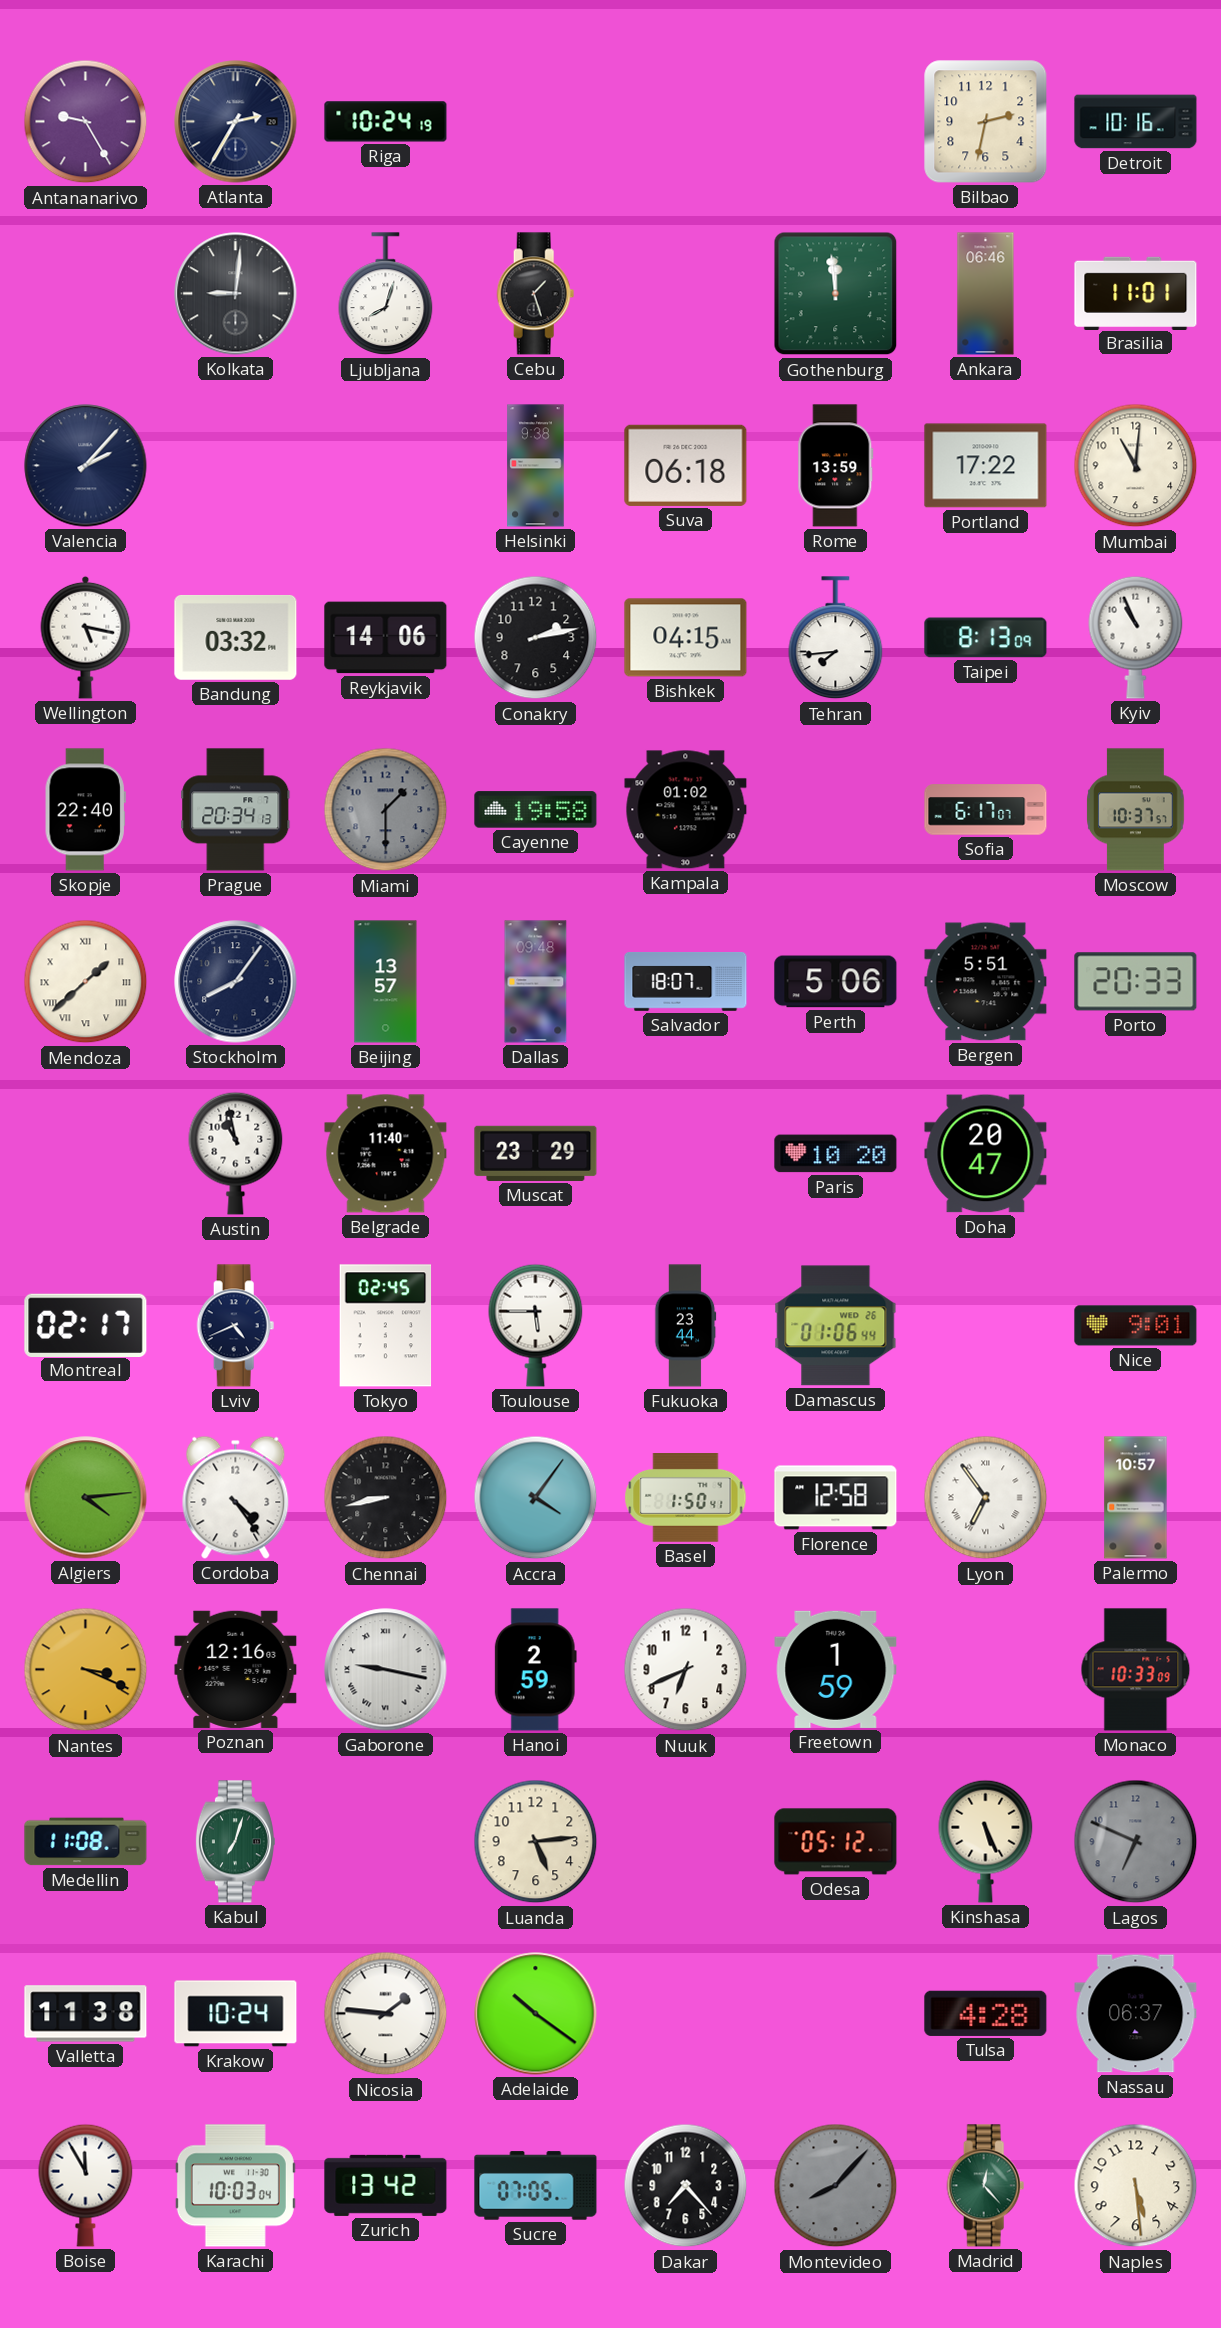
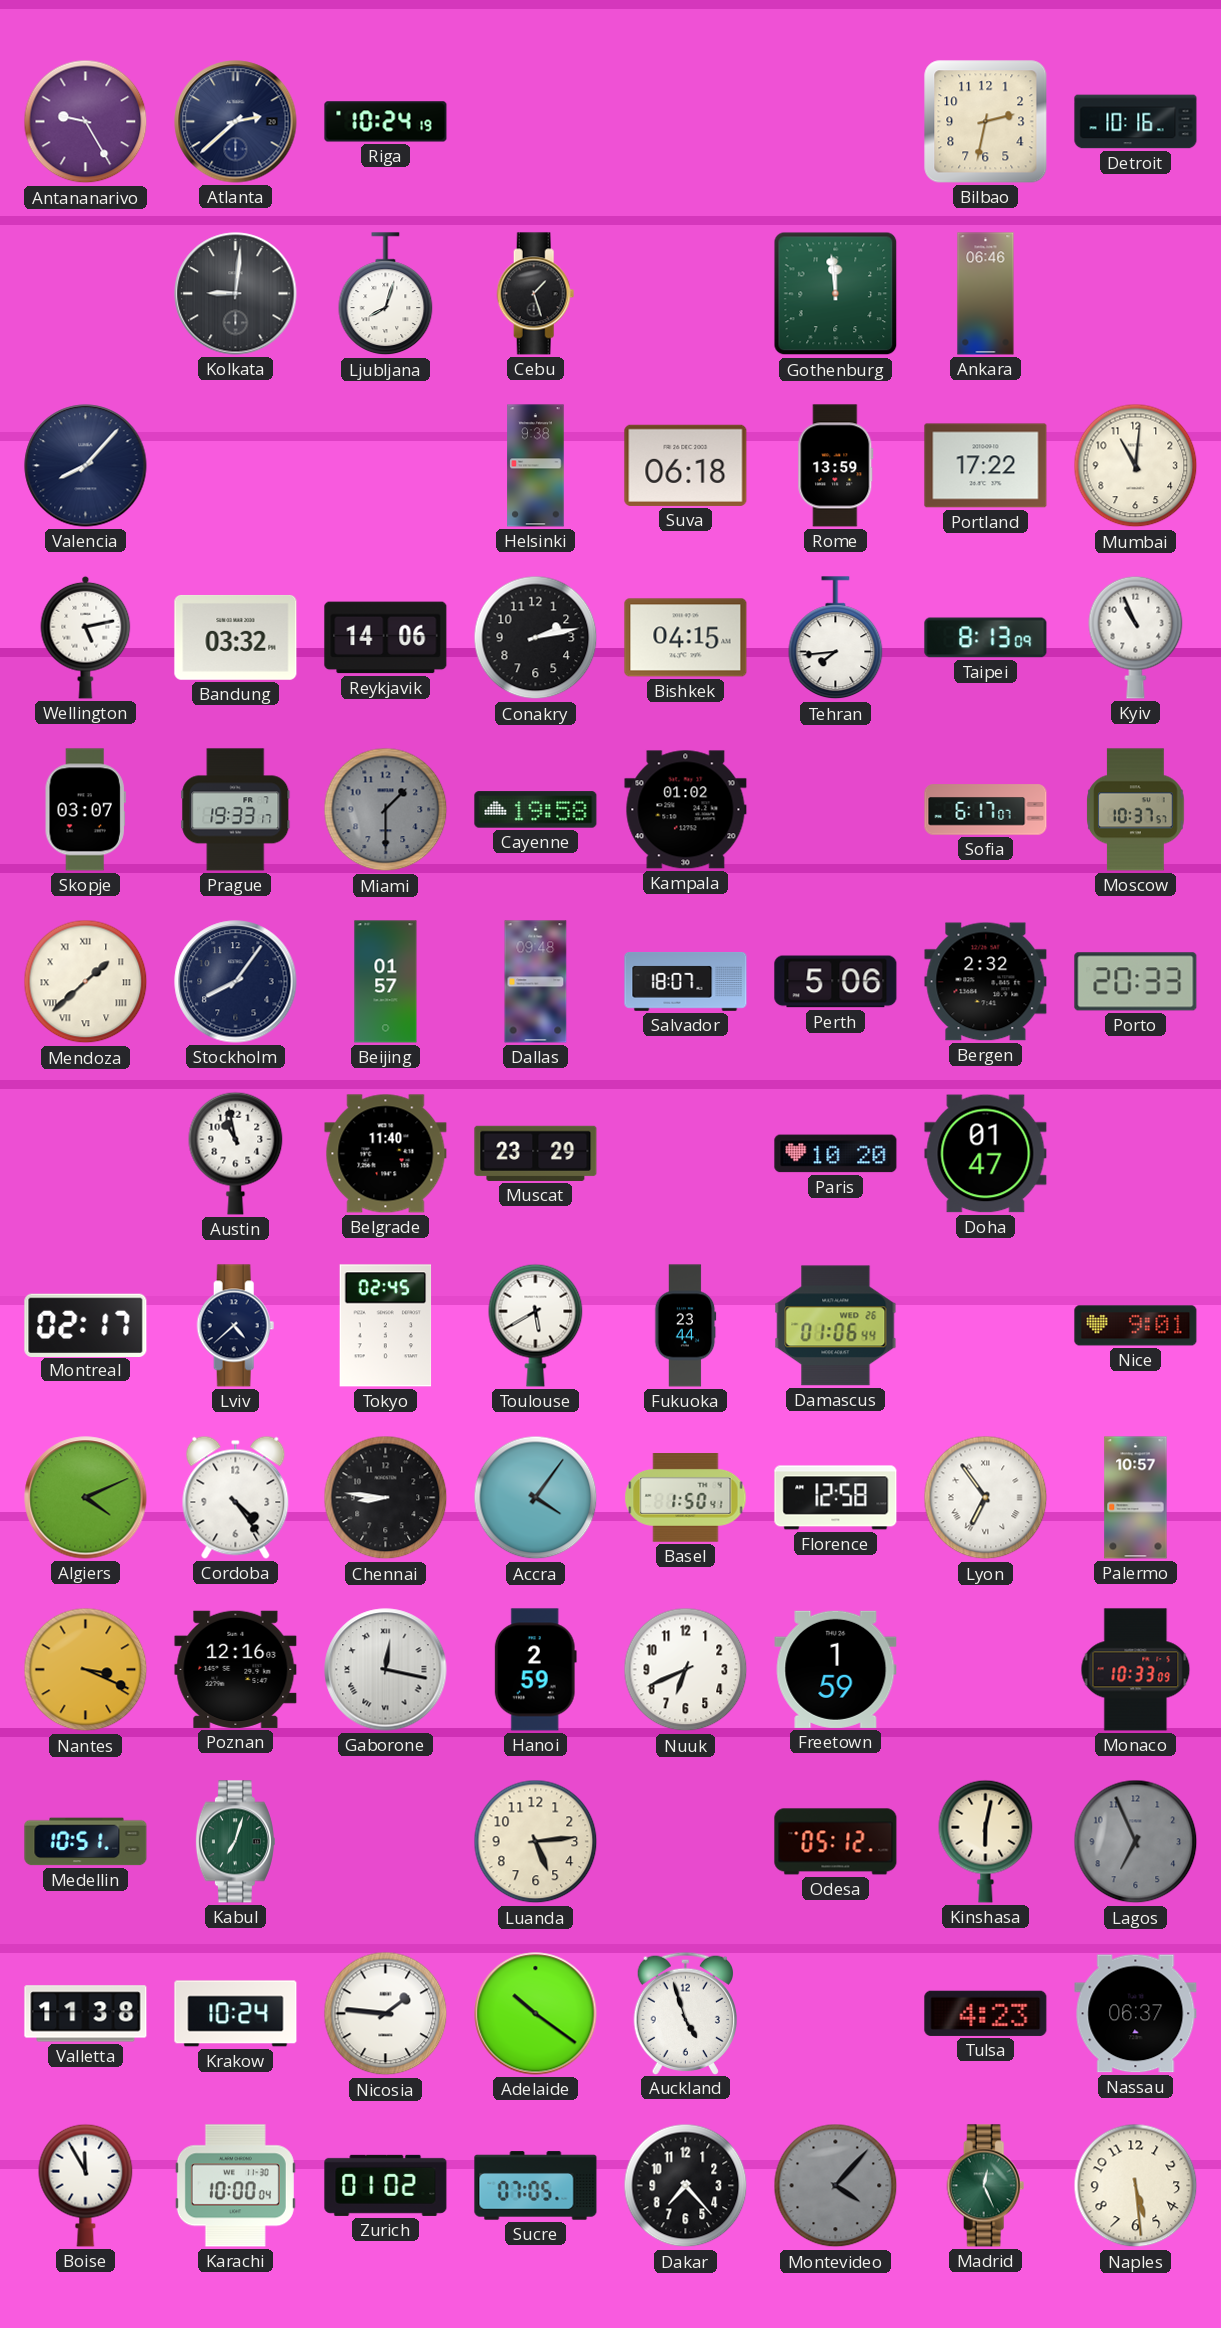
Atlanta: 2:35 -> 2:38
Brasilia: 11:01 -> none
Valencia: 2:07 -> 8:07
Wellington: 5:17 -> 5:13
Skopje: 22:40 -> 03:07
Prague: 20:34 -> 19:33
Beijing: 13:57 -> 01:57
Bergen: 5:51 -> 2:32
Doha: 20:47 -> 01:47
Lviv: 4:41 -> 4:38
Toulouse: 5:45 -> 5:40
Algiers: 4:14 -> 4:11
Chennai: 8:43 -> 8:46
Gaborone: 9:17 -> 12:17
Medellin: 11:08 -> 10:51
Kinshasa: 5:26 -> 6:02
Lagos: 6:49 -> 6:56
Auckland: none -> 4:57
Tulsa: 4:28 -> 4:23
Karachi: 10:03 -> 10:00
Zurich: 13:42 -> 01:02
Montevideo: 8:07 -> 4:07
Madrid: 12:23 -> 12:26
